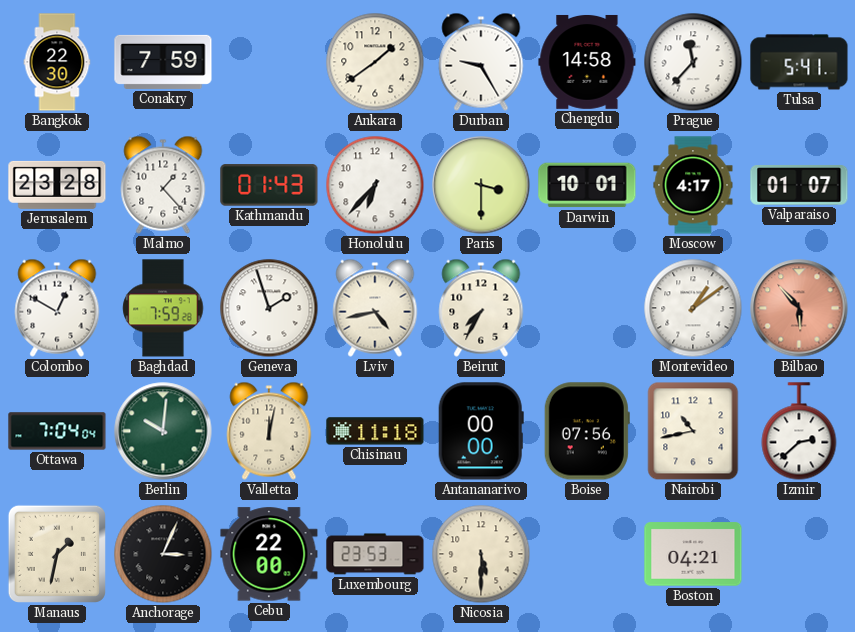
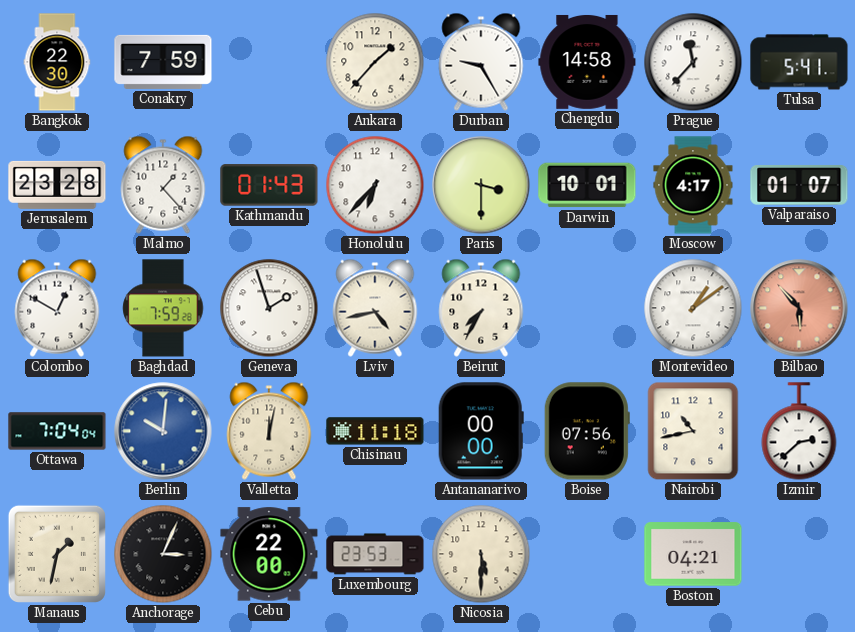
Ankara: 1:39 -> 1:37
Berlin dial: green -> blue
